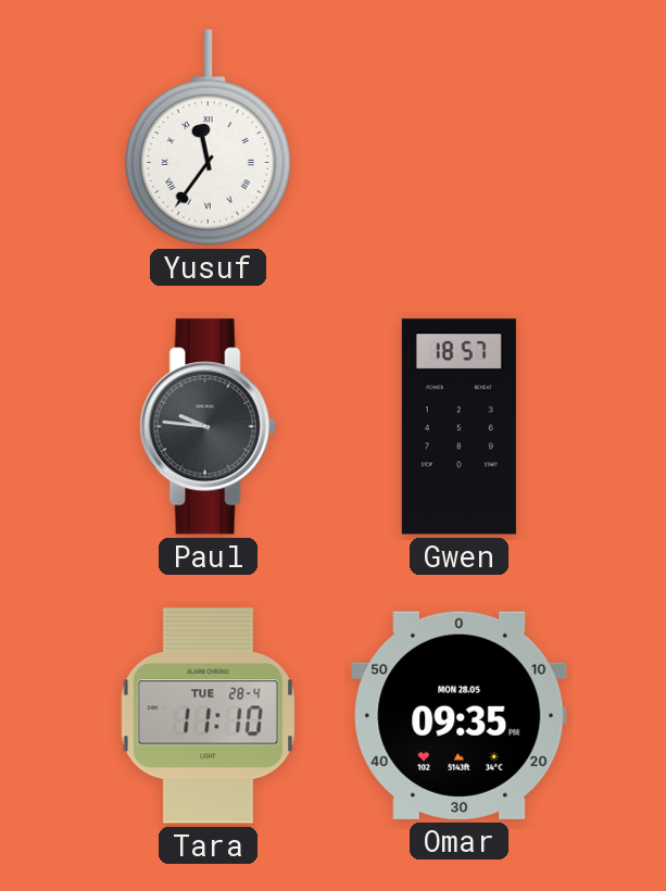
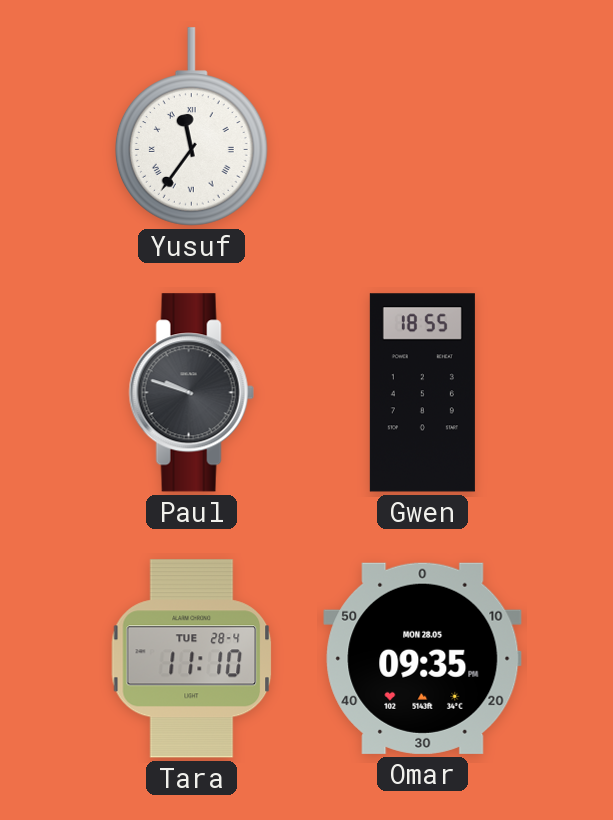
Paul: 9:46 -> 9:48
Gwen: 18:57 -> 18:55
